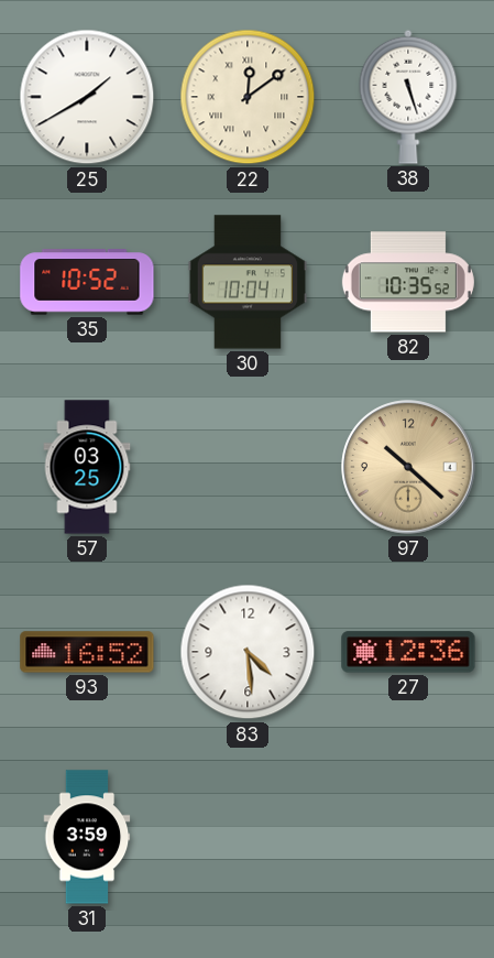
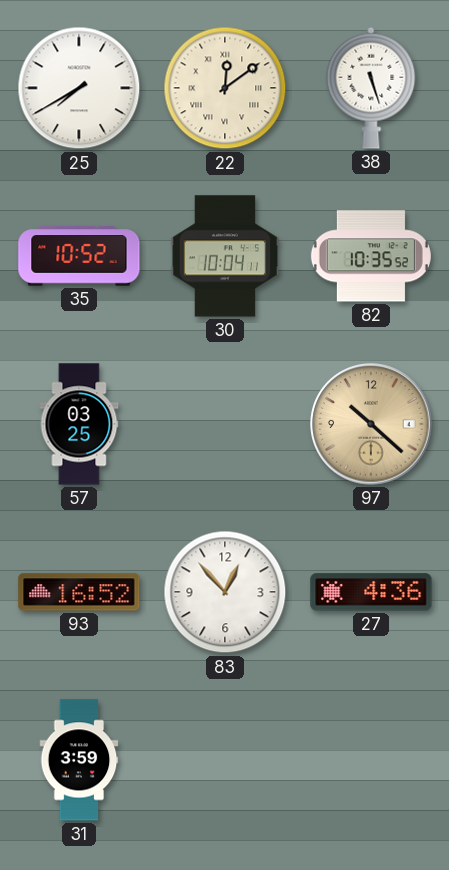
25: 1:40 -> 7:40
83: 4:29 -> 12:53
27: 12:36 -> 4:36
